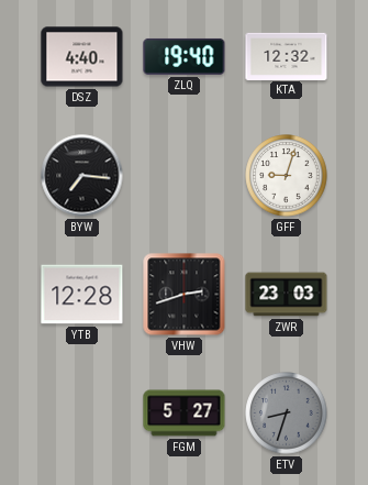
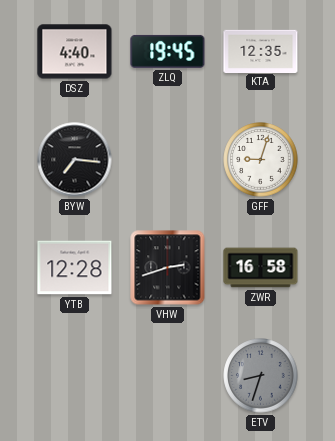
ZLQ: 19:40 -> 19:45
KTA: 12:32 -> 12:35
ZWR: 23:03 -> 16:58
FGM: 5:27 -> none
